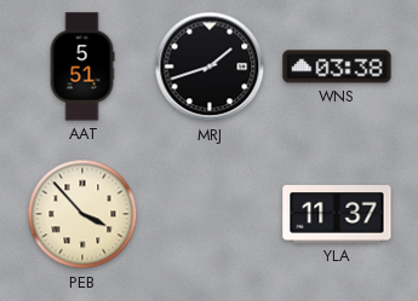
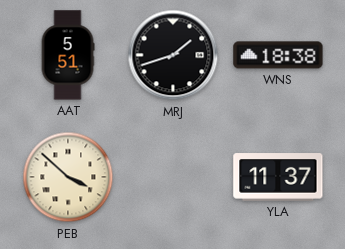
WNS: 03:38 -> 18:38
PEB: 3:53 -> 3:52
